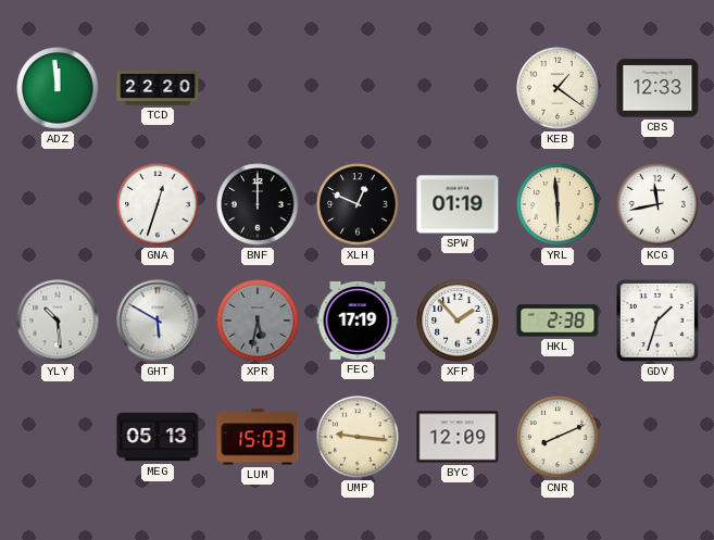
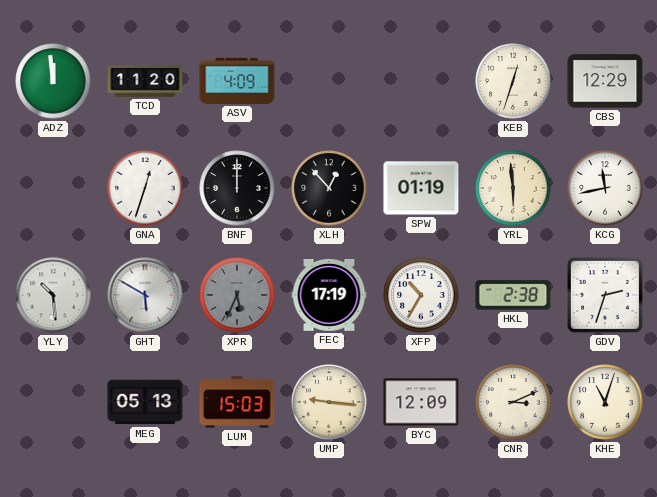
TCD: 22:20 -> 11:20
ASV: none -> 4:09
KEB: 1:21 -> 12:33
CBS: 12:33 -> 12:29
XLH: 12:49 -> 12:53
XPR: 5:32 -> 5:34
XFP: 1:53 -> 10:35
GDV: 1:33 -> 2:33
CNR: 8:11 -> 3:11
KHE: none -> 11:03
